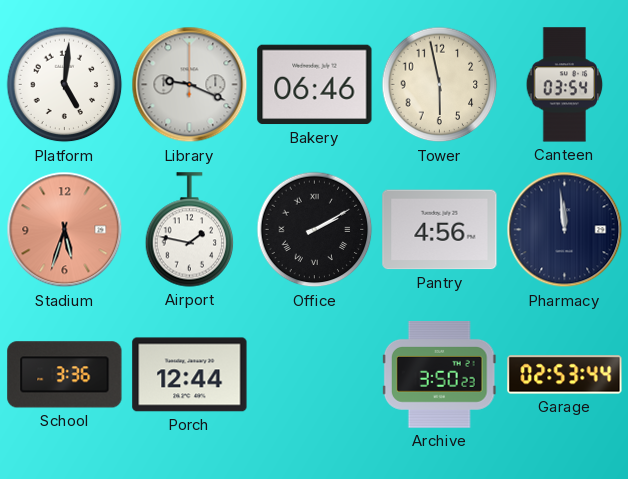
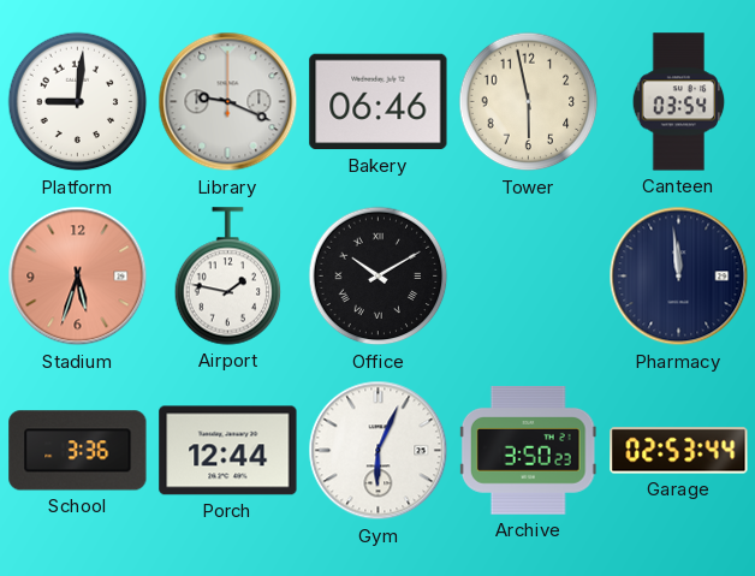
Platform: 5:01 -> 9:01
Office: 2:10 -> 10:10
Pantry: 4:56 -> none
Gym: none -> 6:04
